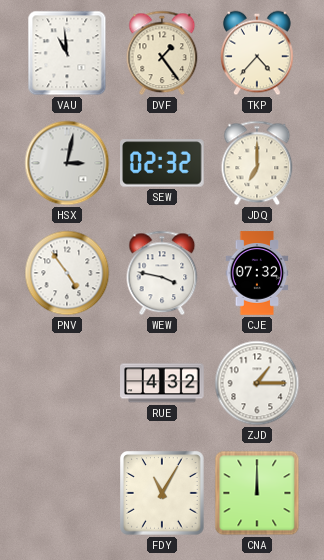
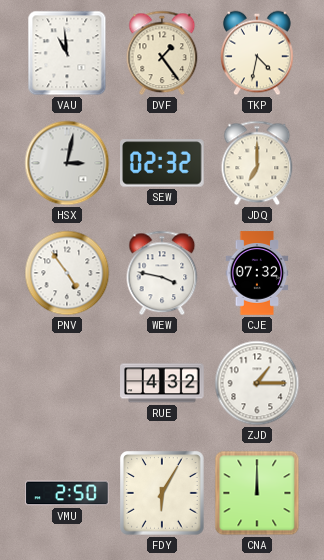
TKP: 4:37 -> 4:32
VMU: none -> 2:50
FDY: 11:05 -> 6:05
